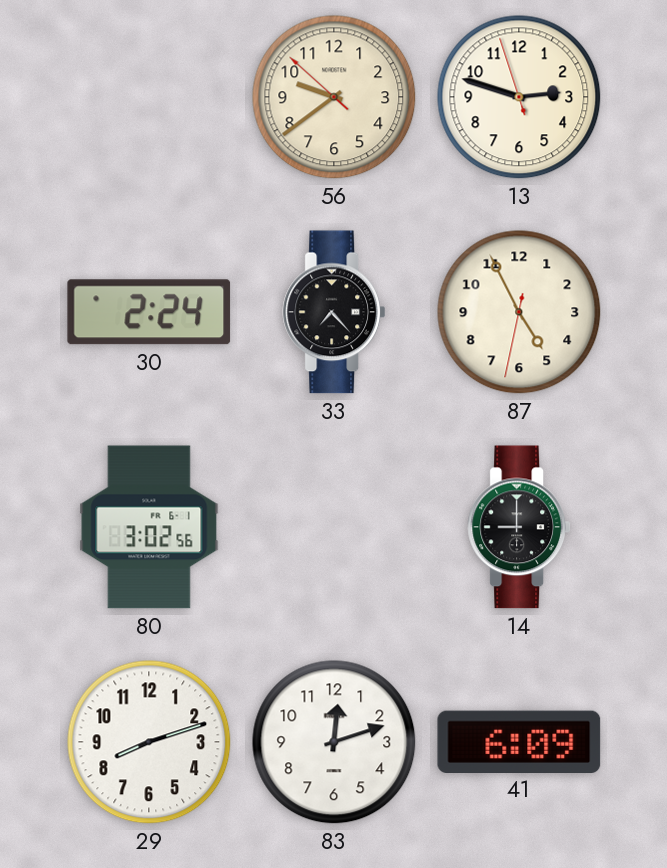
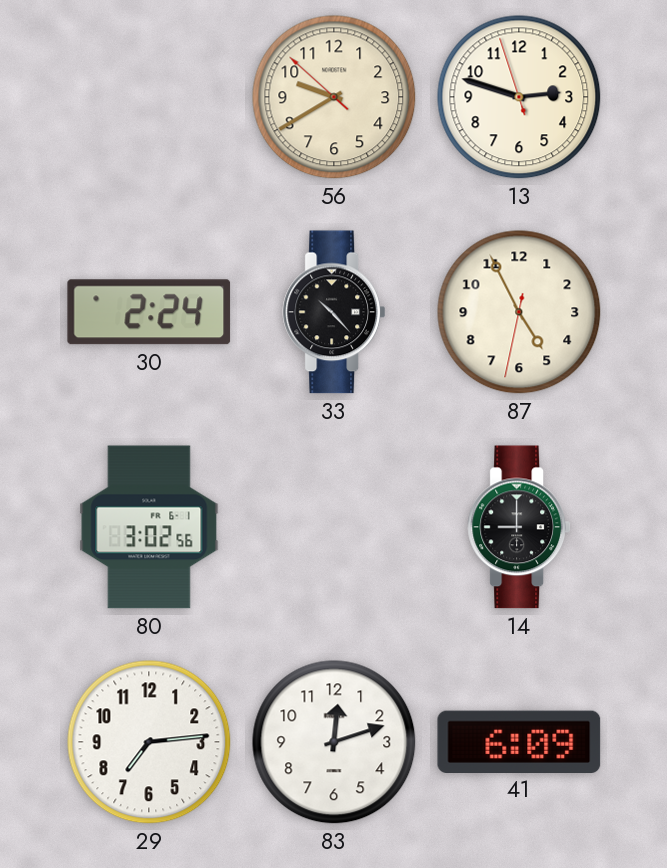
56: 9:38 -> 9:39
33: 7:23 -> 10:23
29: 8:12 -> 7:14
